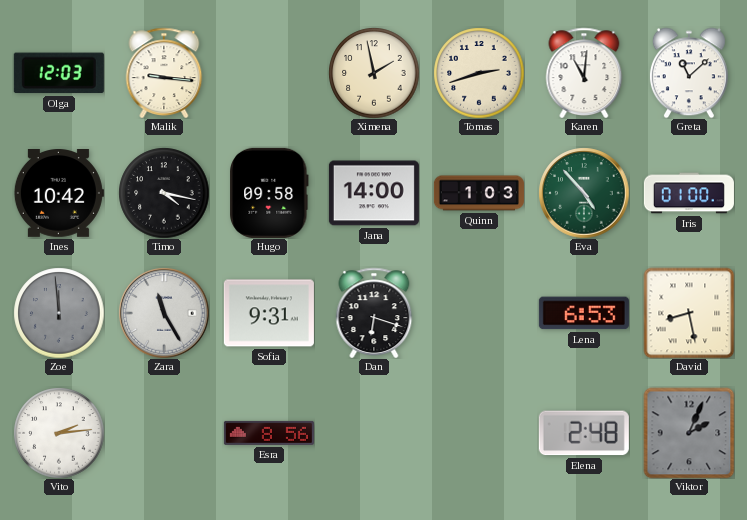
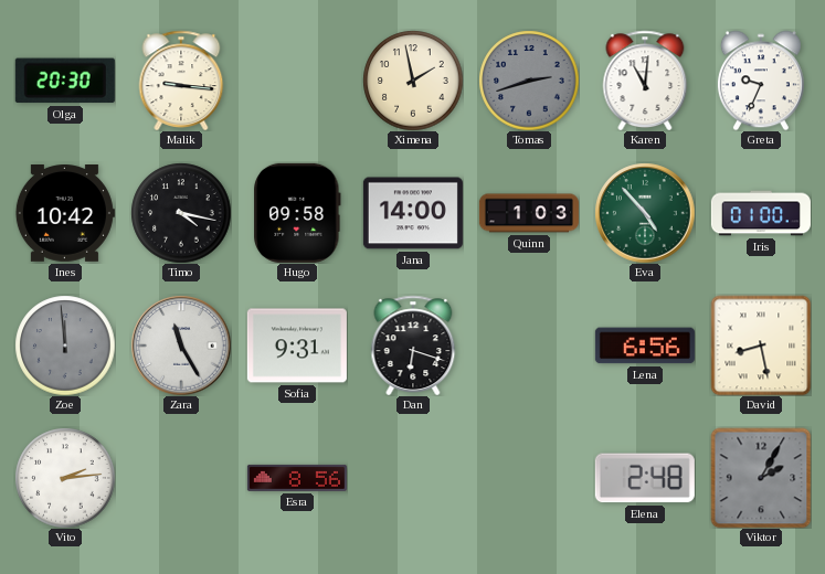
Olga: 12:03 -> 20:30
Tomas dial: cream -> grey
Greta: 11:08 -> 9:34
Lena: 6:53 -> 6:56
Viktor: 2:04 -> 2:05
